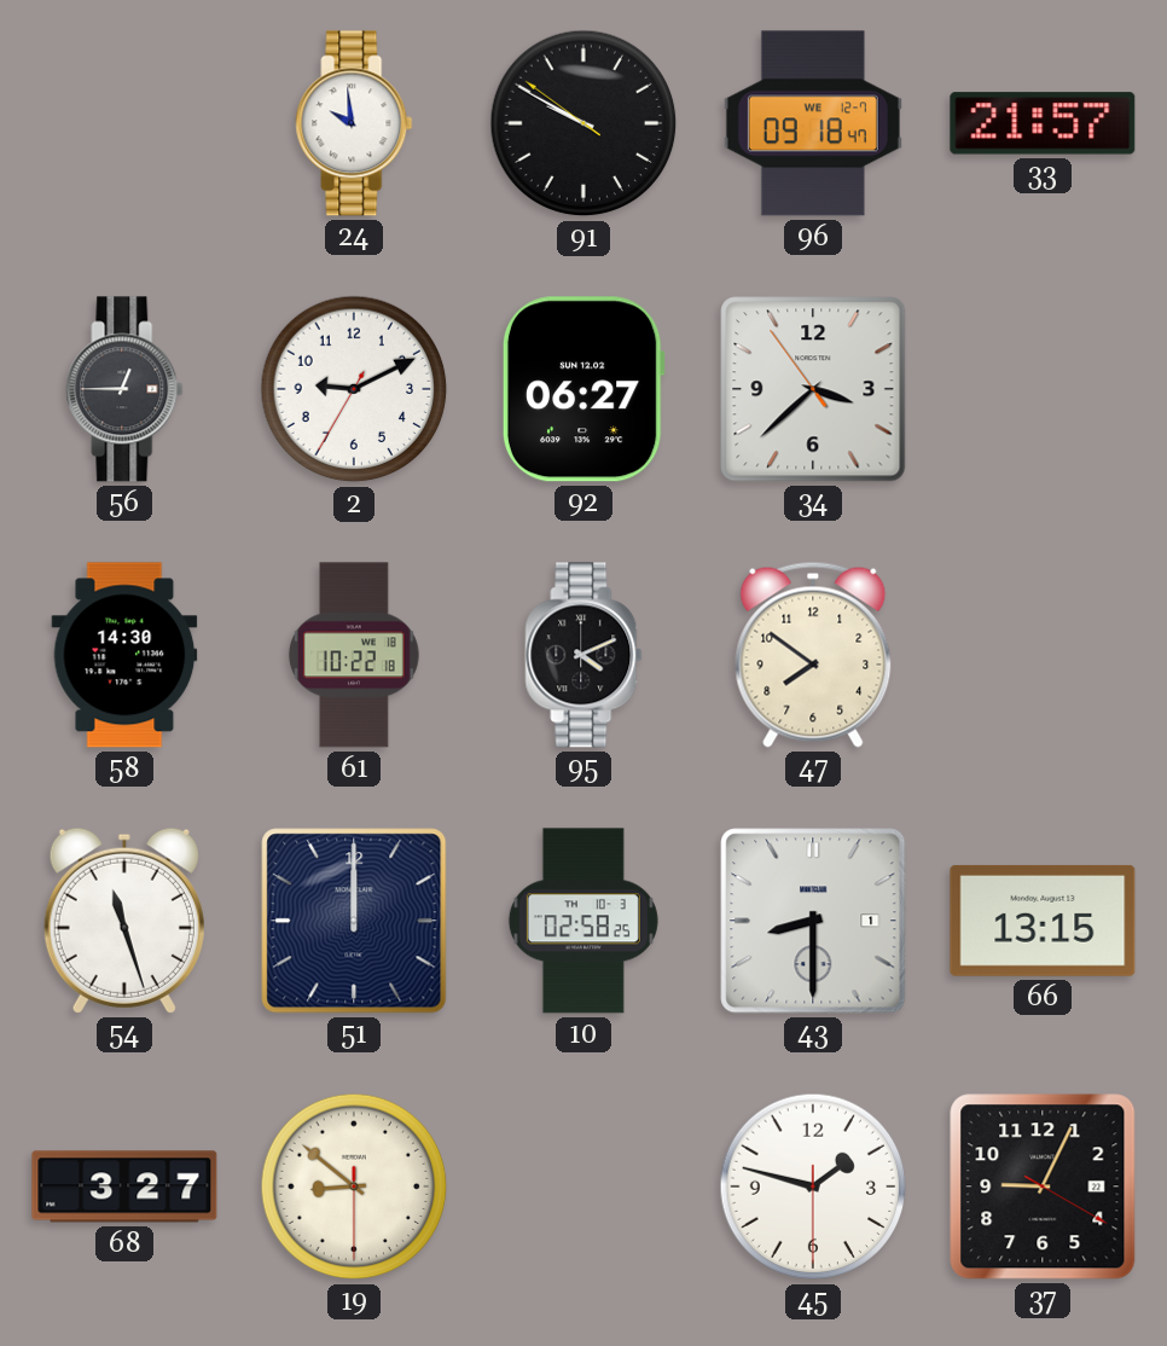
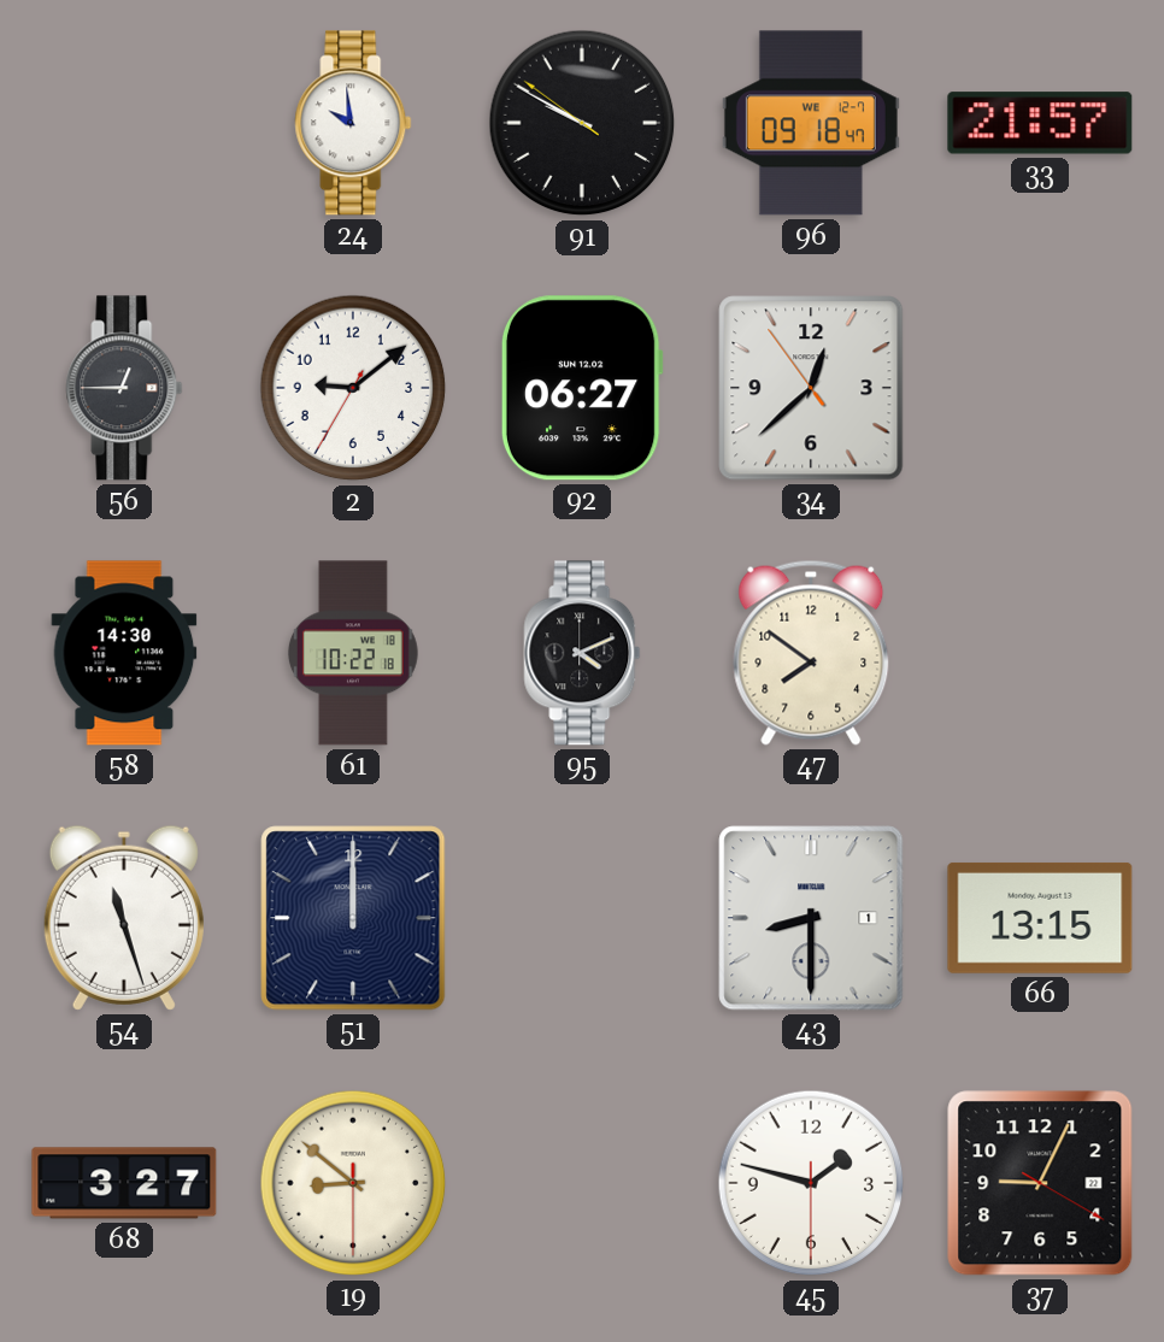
2: 9:10 -> 9:08
34: 3:37 -> 12:37
10: 02:58 -> none
